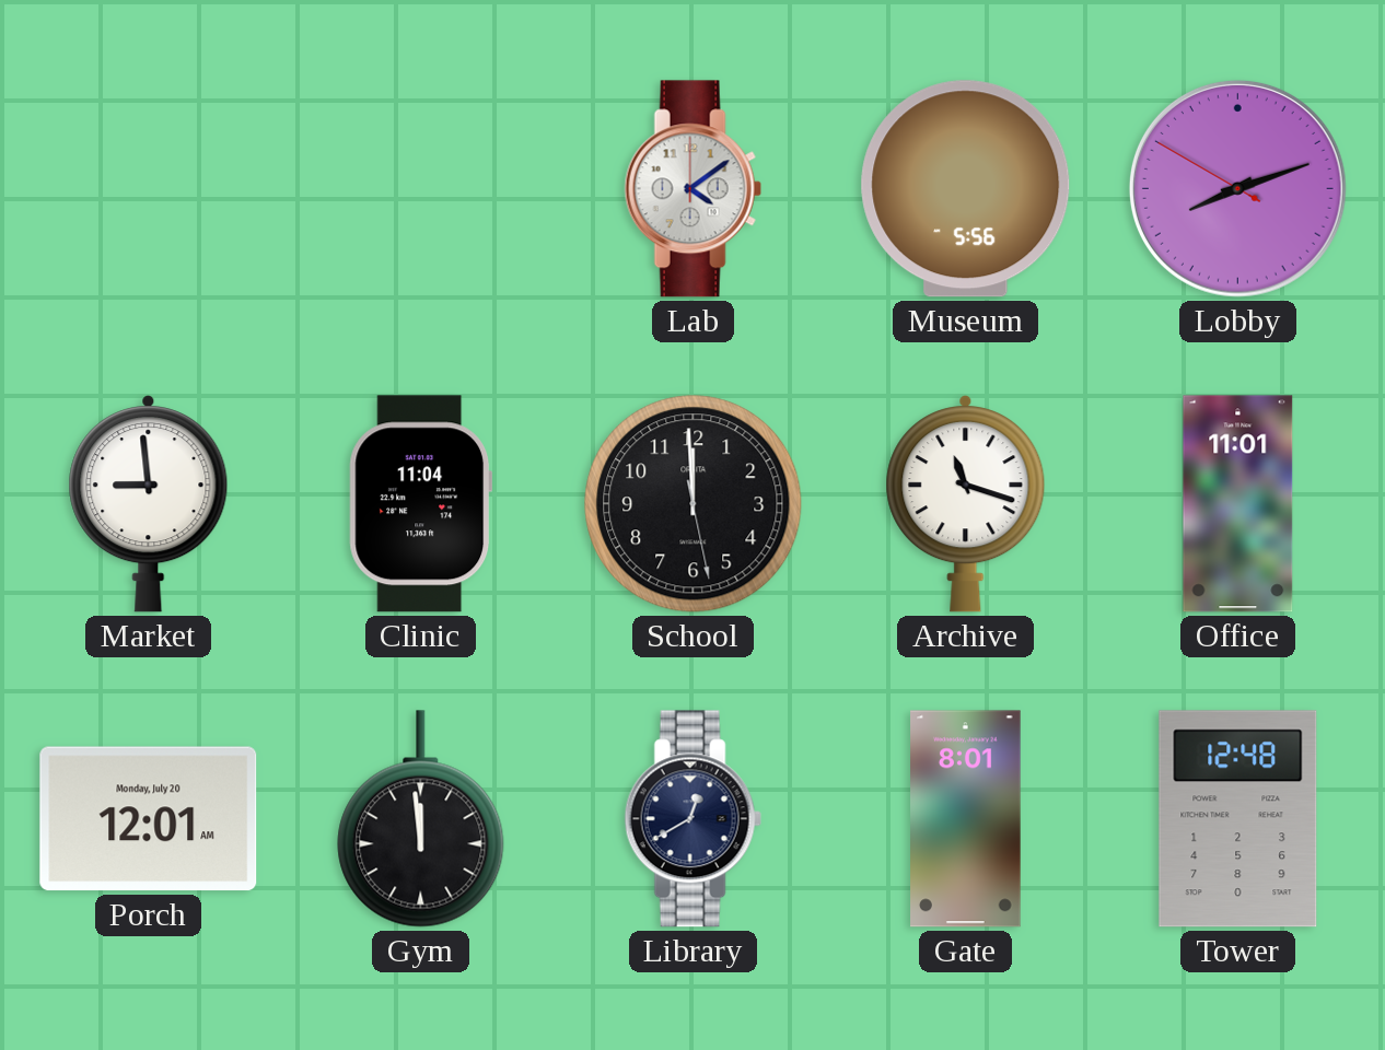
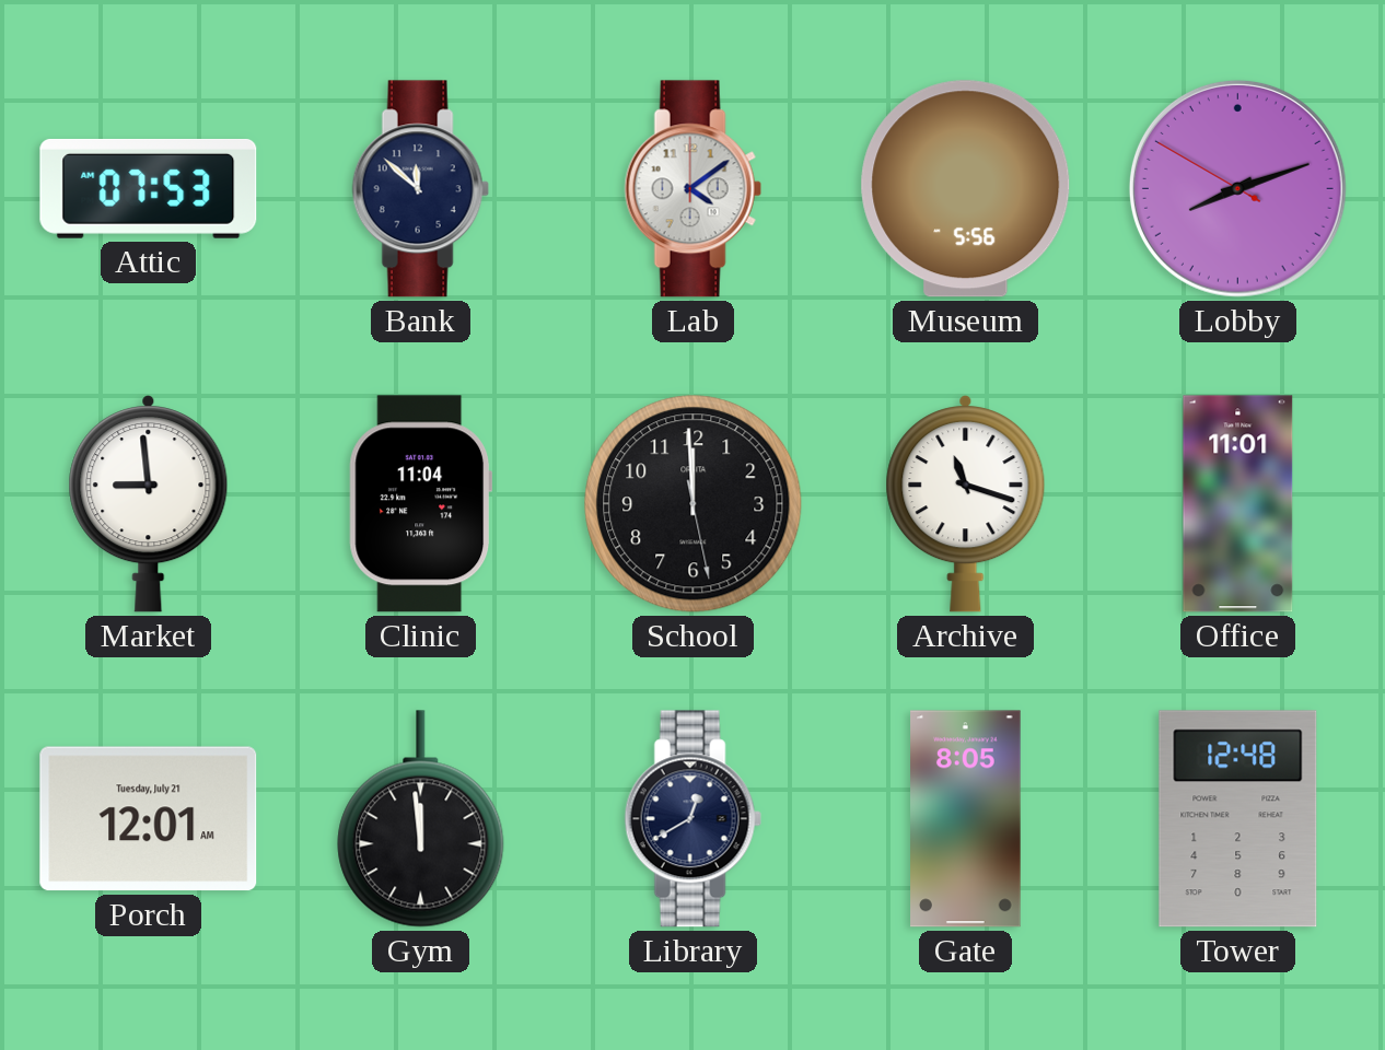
Attic: none -> 07:53
Bank: none -> 11:52
Porch date: Monday, July 20 -> Tuesday, July 21
Gate: 8:01 -> 8:05
